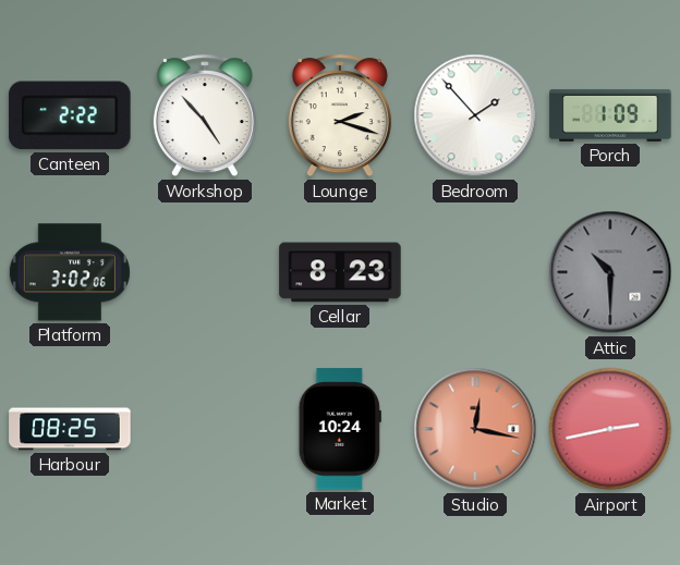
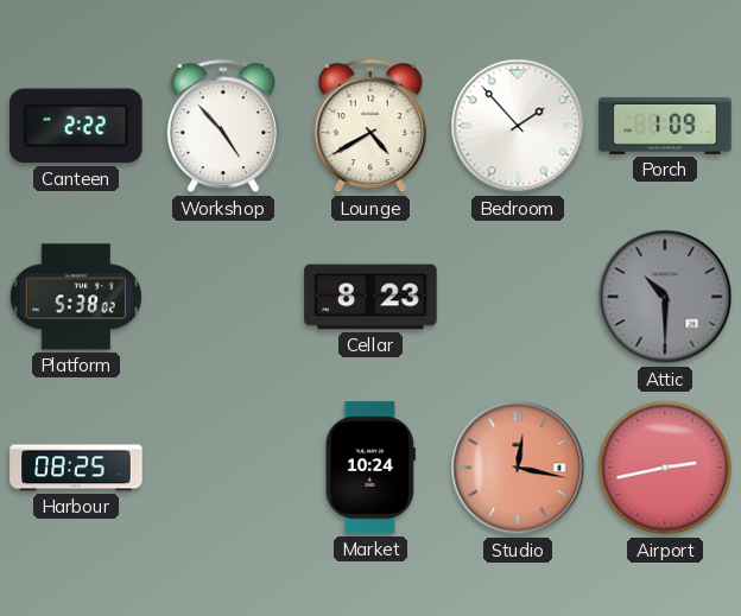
Lounge: 2:18 -> 4:40
Platform: 3:02 -> 5:38
